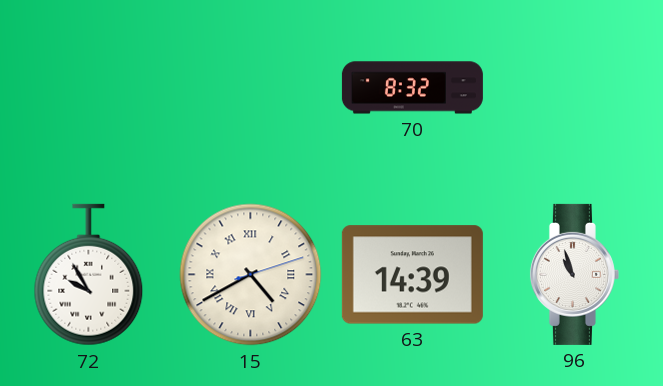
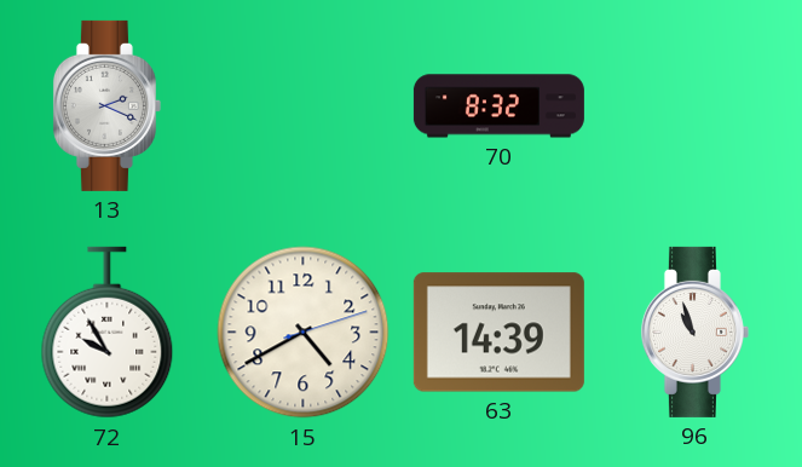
13: none -> 2:19
15 numerals: Roman -> Arabic
